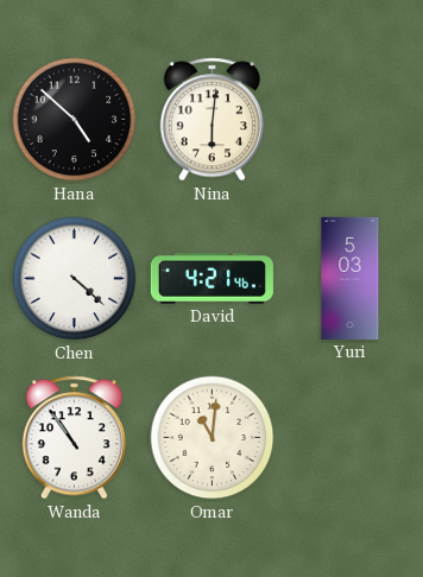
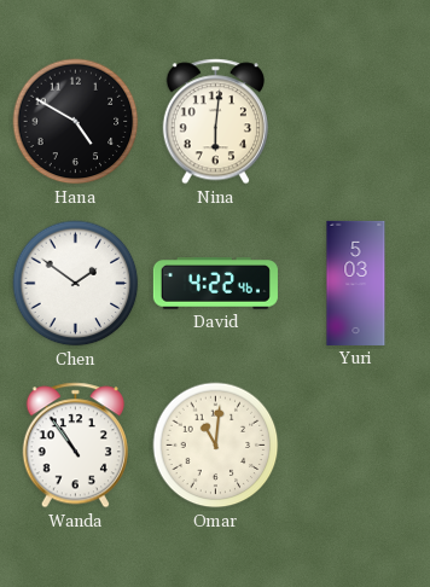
Hana: 4:52 -> 4:50
Chen: 4:22 -> 1:51
David: 4:21 -> 4:22
